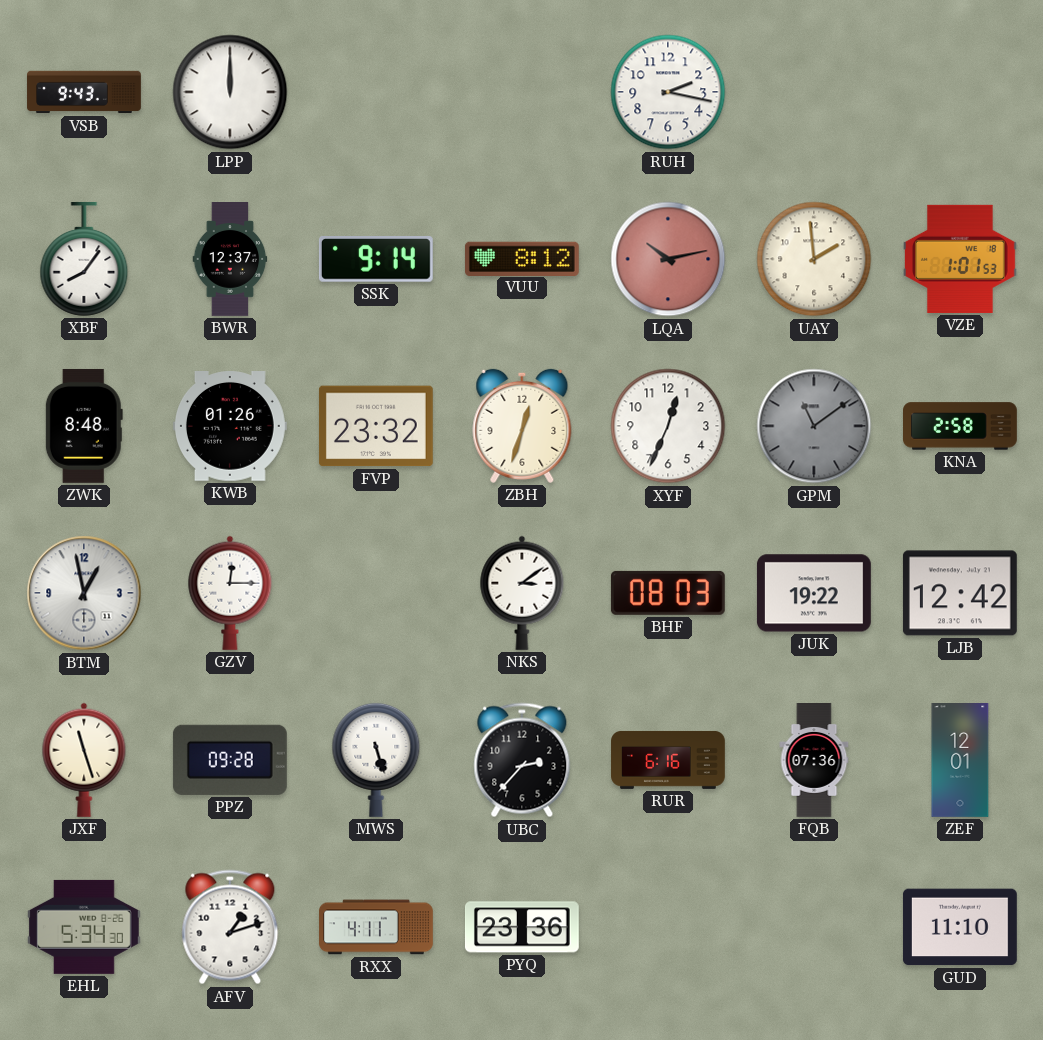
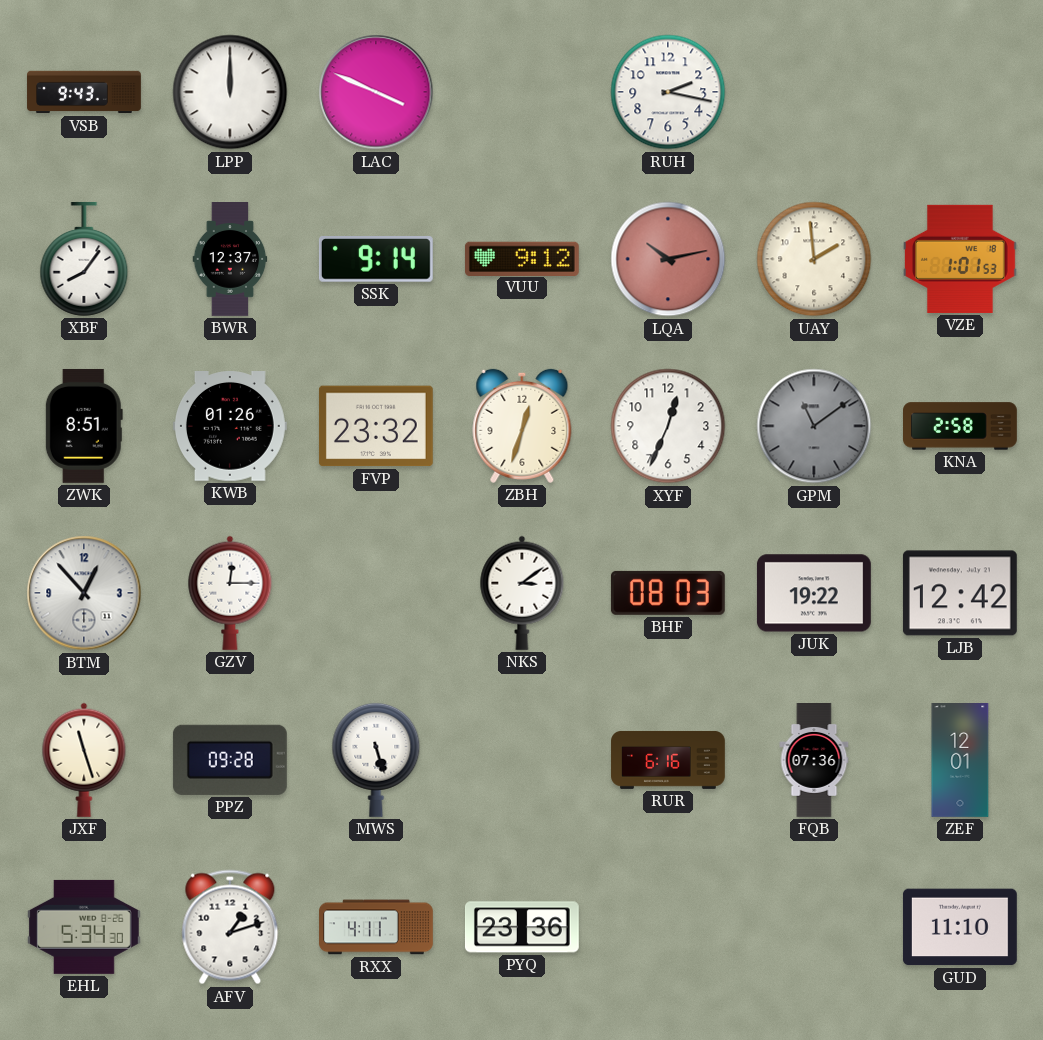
LAC: none -> 3:49
VUU: 8:12 -> 9:12
ZWK: 8:48 -> 8:51
BTM: 12:58 -> 12:53
UBC: 2:37 -> none
